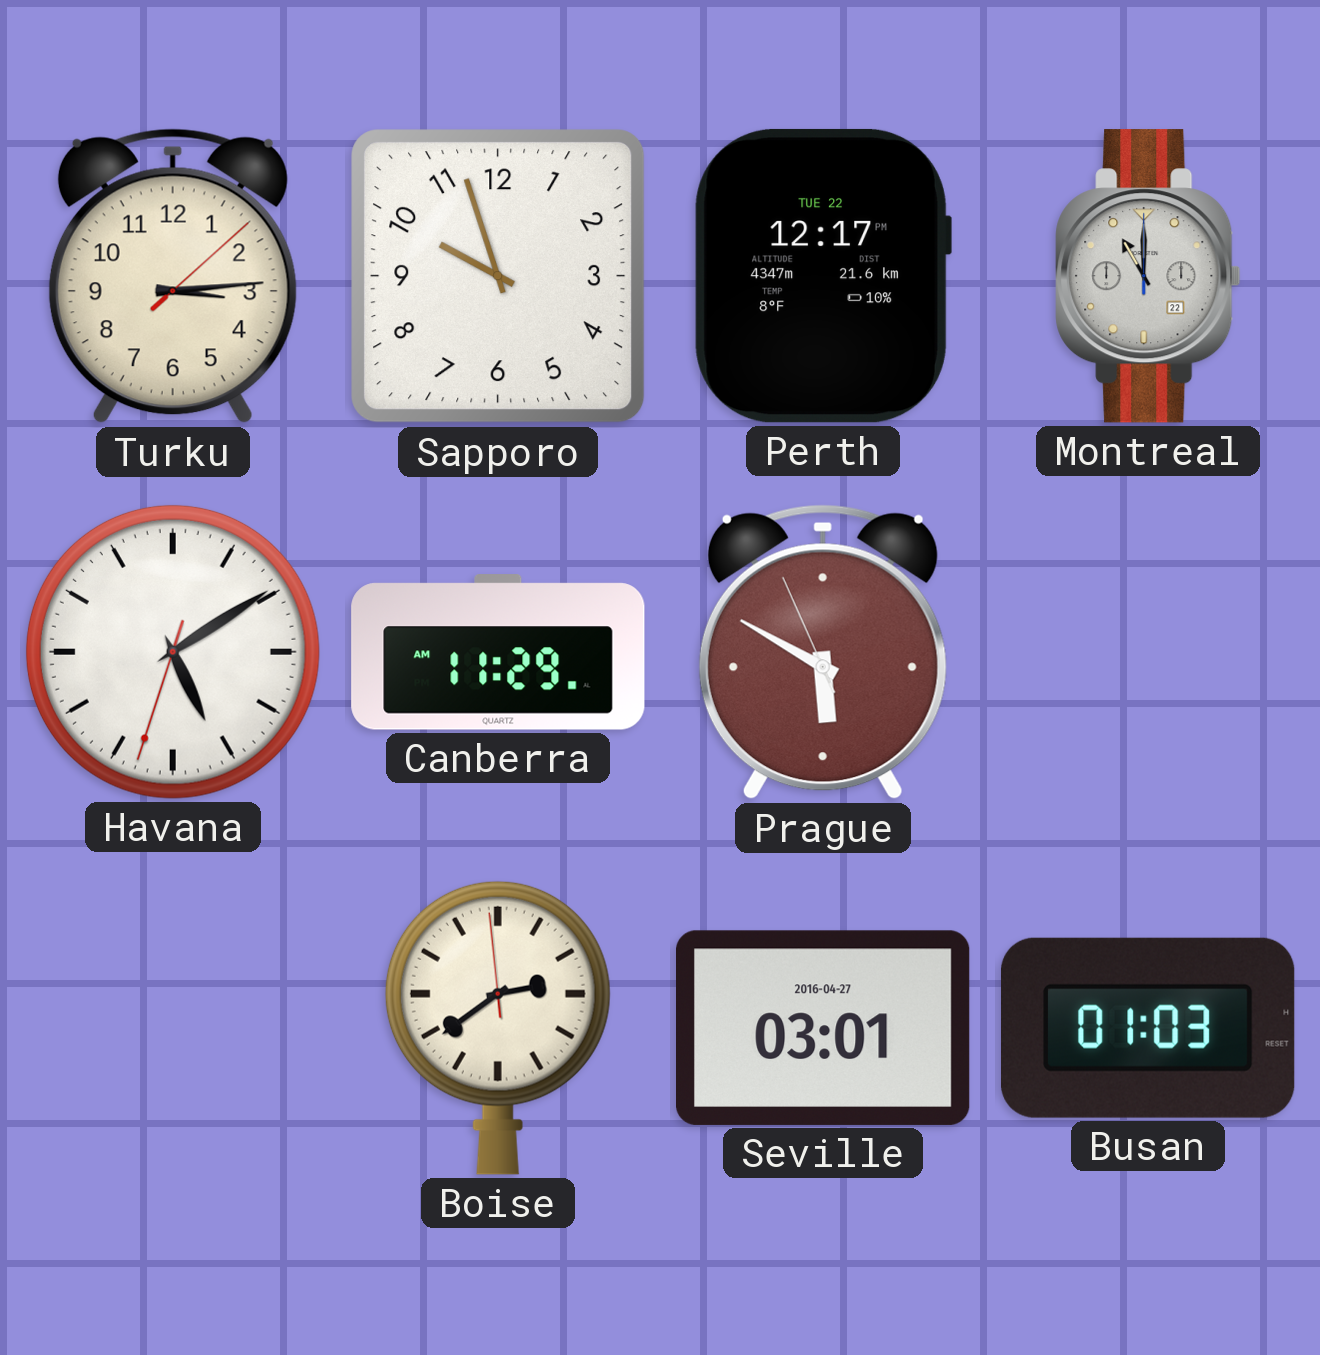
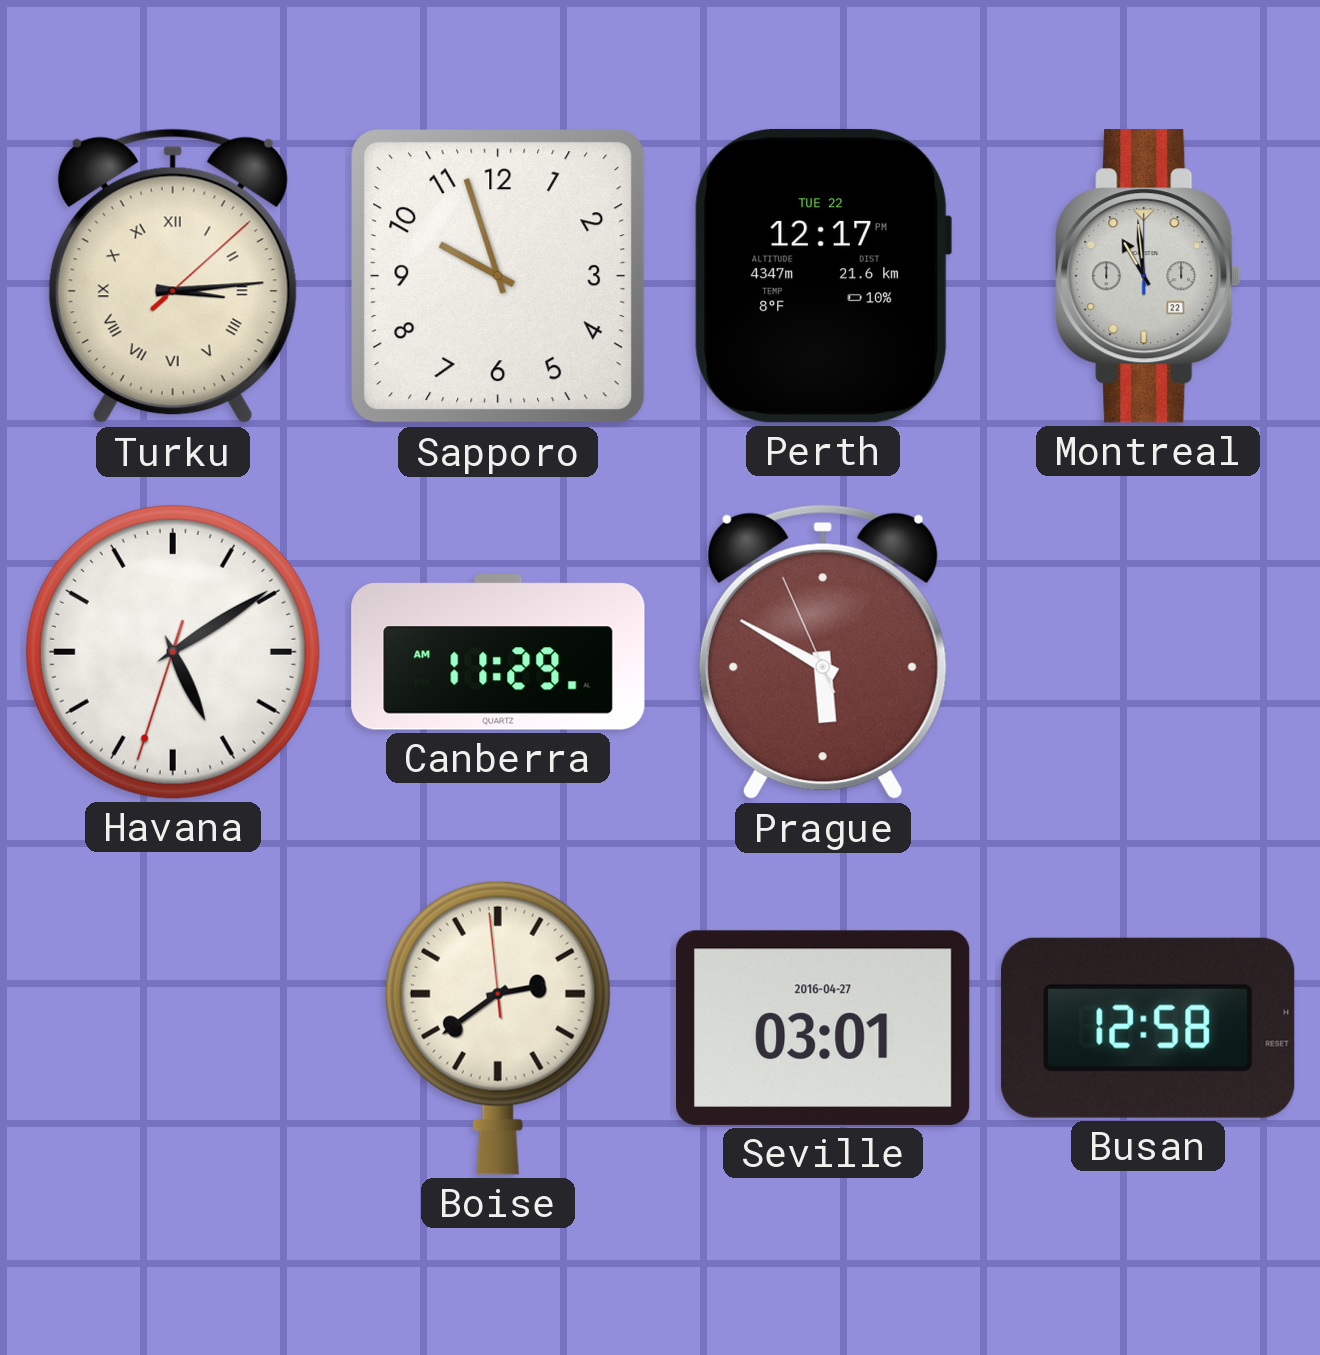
Turku numerals: Arabic -> Roman
Montreal: 11:00 -> 10:59
Busan: 01:03 -> 12:58
